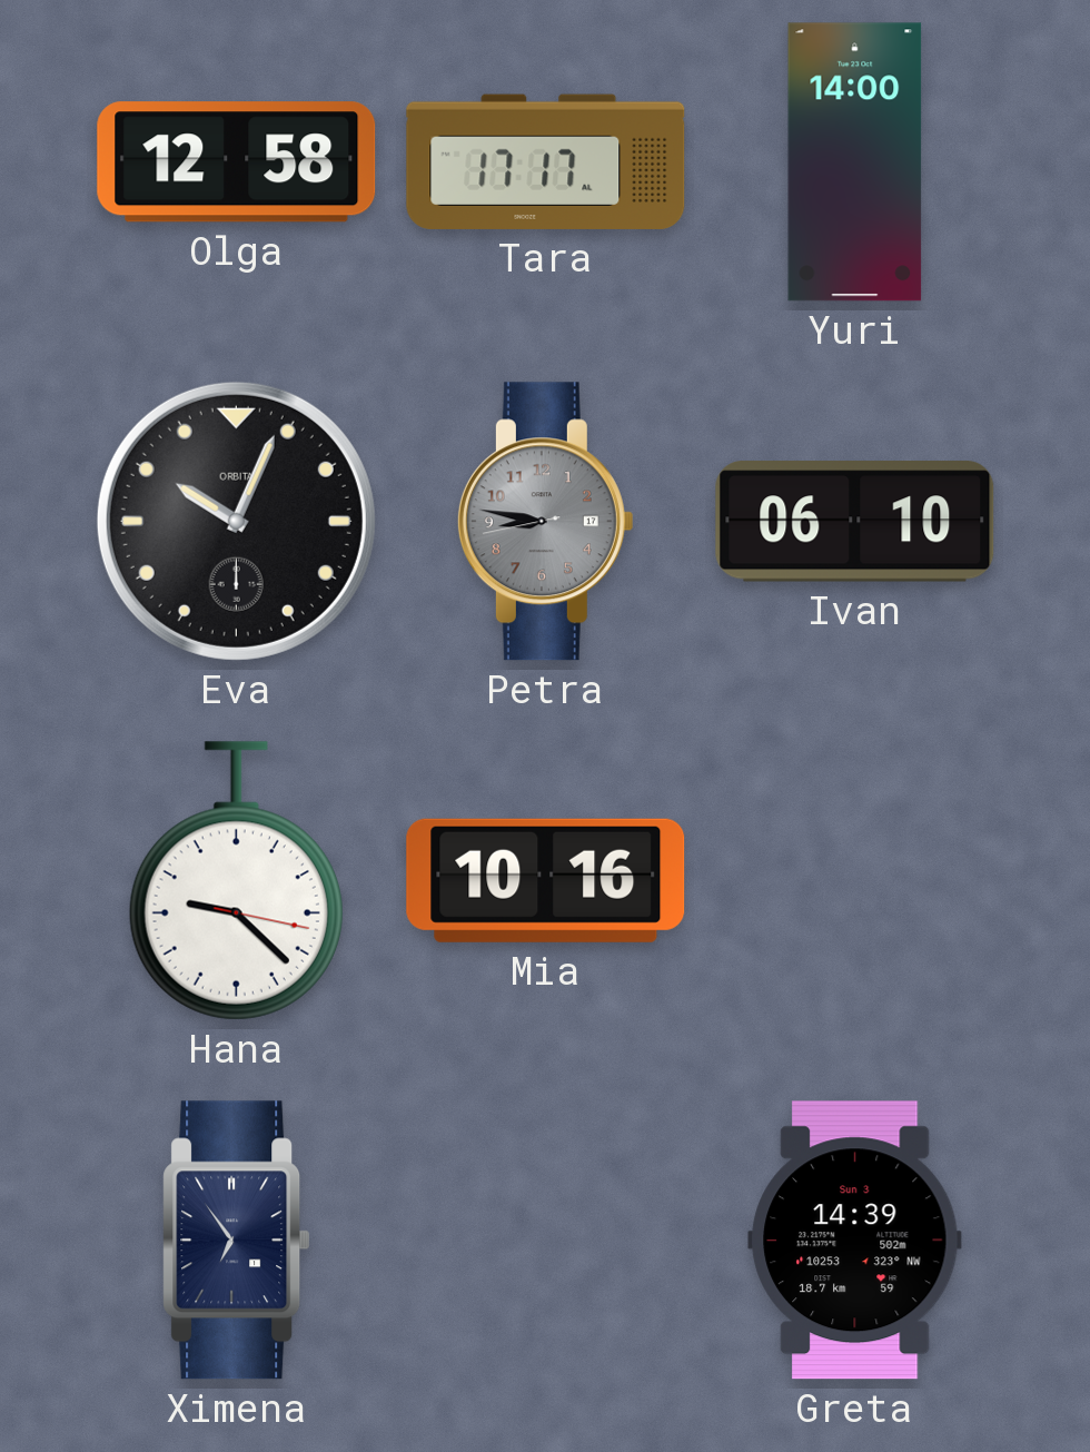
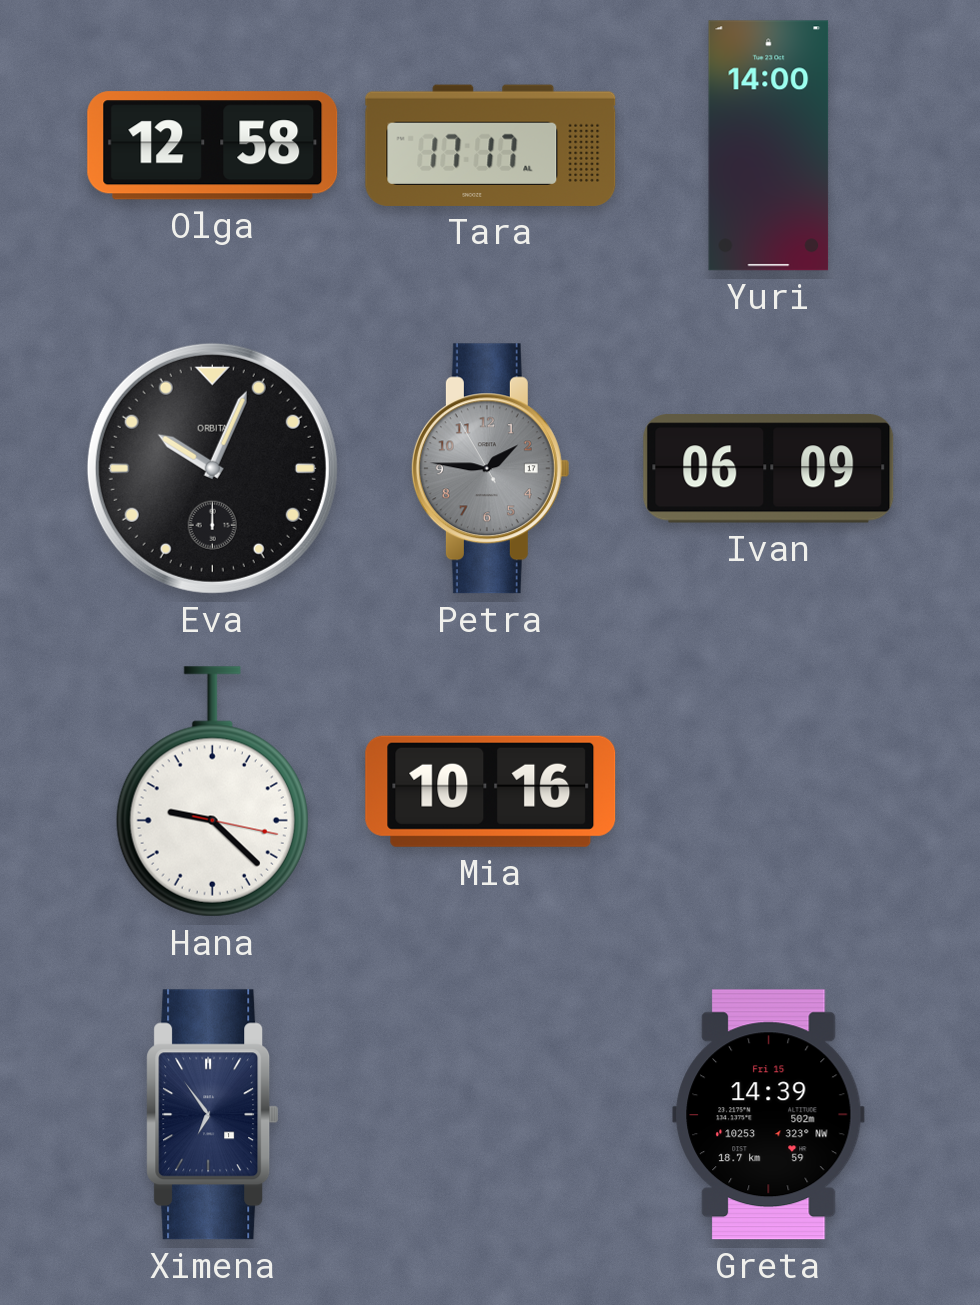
Petra: 8:46 -> 1:45
Ivan: 06:10 -> 06:09
Greta date: Sun 3 -> Fri 15
